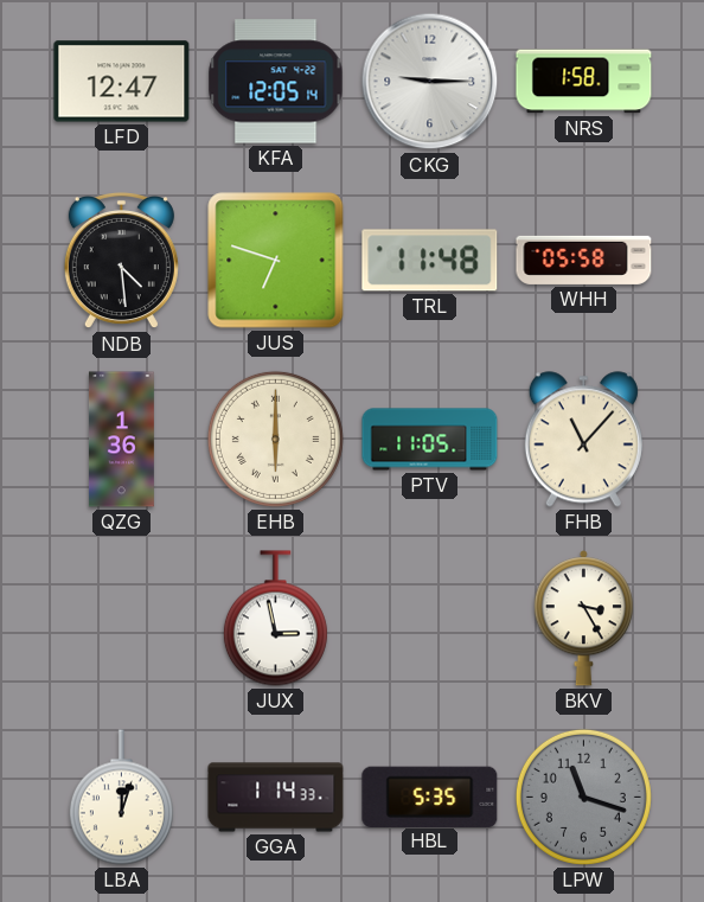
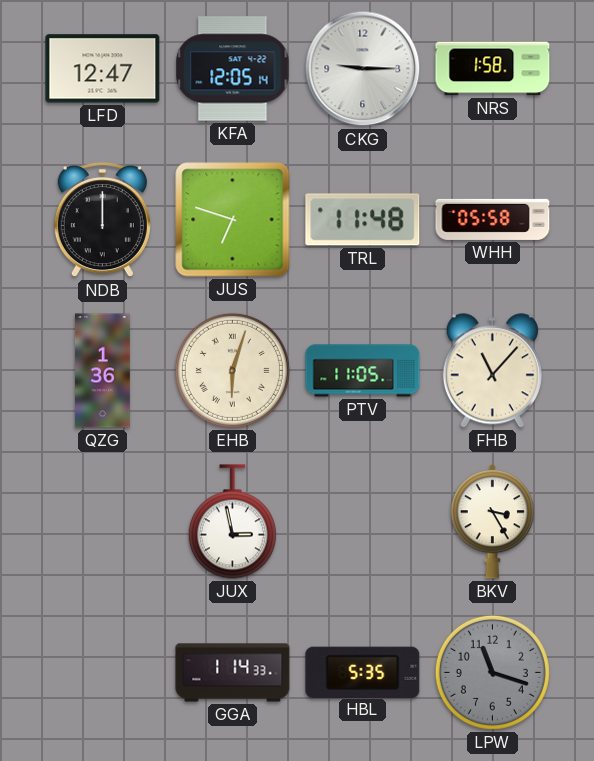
NDB: 4:29 -> 12:00
EHB: 6:00 -> 6:03
LBA: 12:03 -> none
